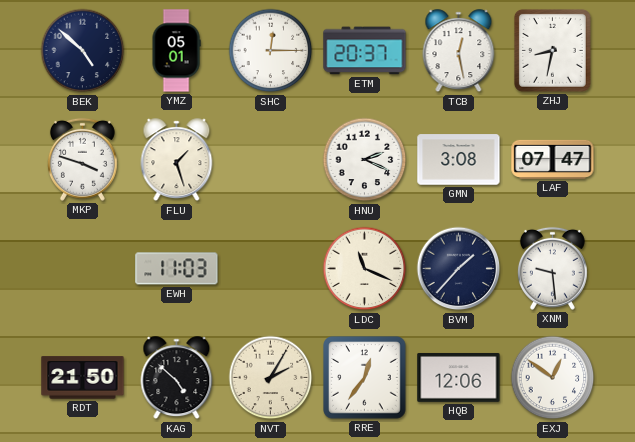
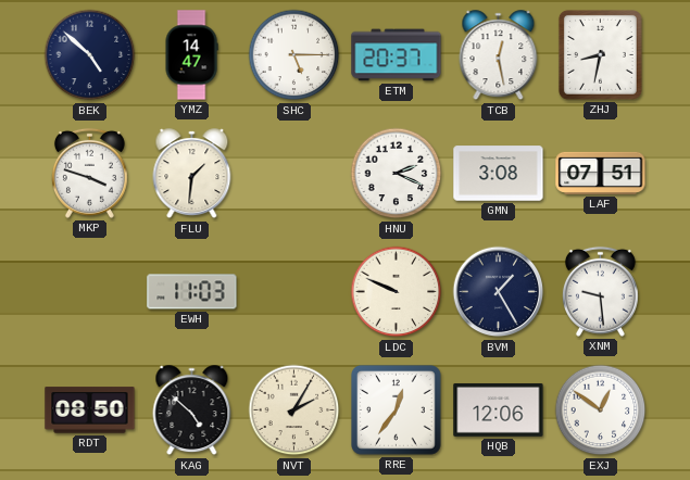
YMZ: 05:01 -> 14:47
SHC: 12:15 -> 5:15
FLU: 1:27 -> 1:31
LAF: 07:47 -> 07:51
LDC: 11:19 -> 9:49
BVM: 1:37 -> 1:25
RDT: 21:50 -> 08:50
